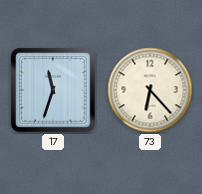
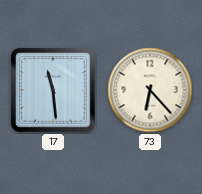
17: 11:33 -> 11:29
